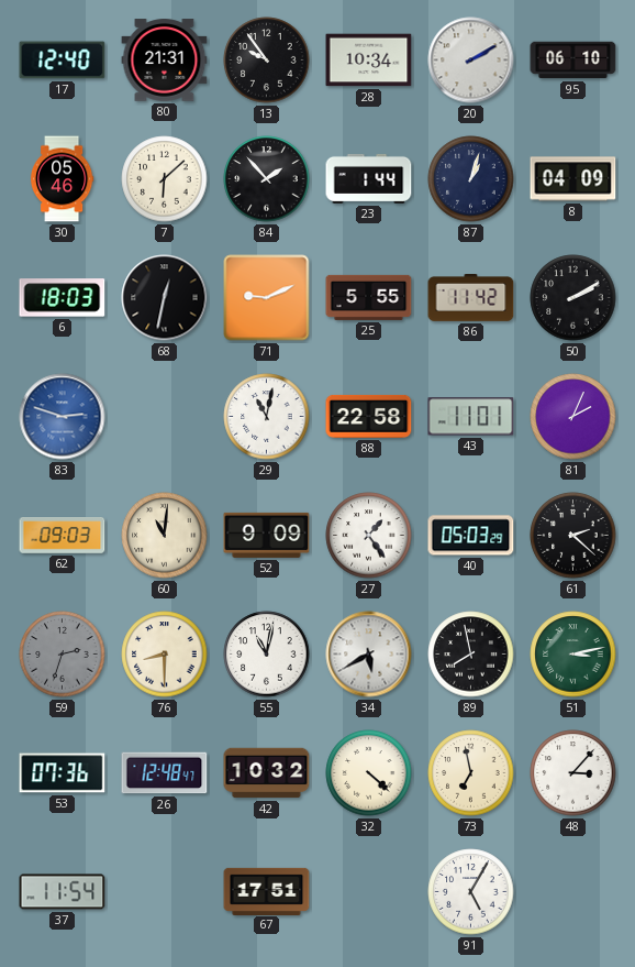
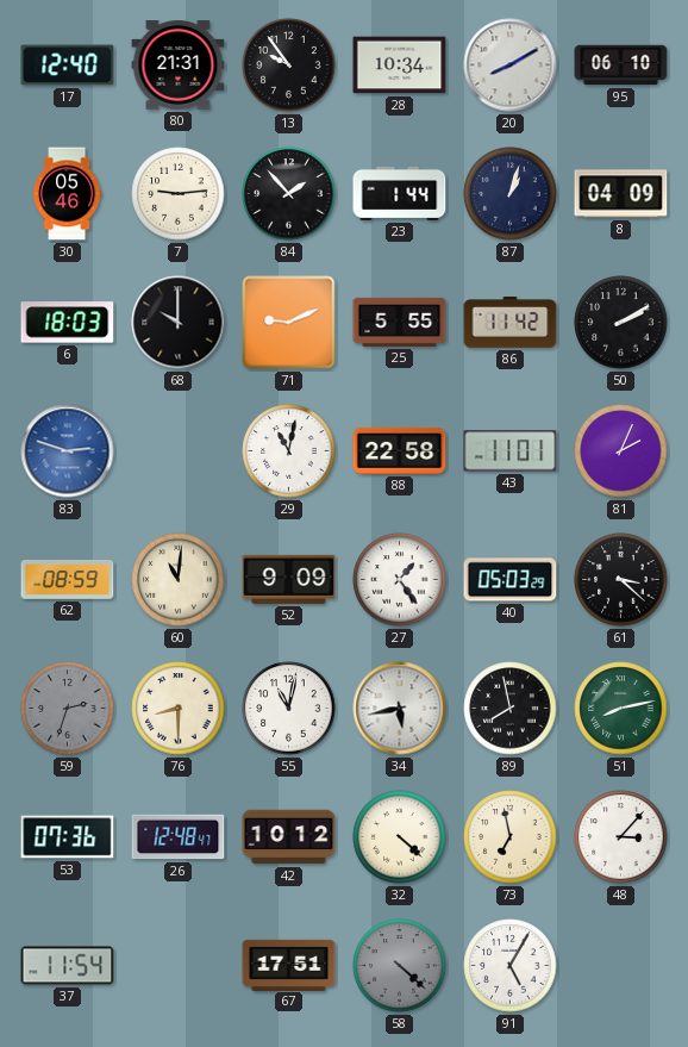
20: 2:10 -> 8:10
7: 6:08 -> 9:14
68: 12:32 -> 10:00
62: 09:03 -> 08:59
61: 2:22 -> 3:22
34: 5:40 -> 5:43
51: 3:13 -> 8:13
42: 10:32 -> 10:12
58: none -> 4:22
